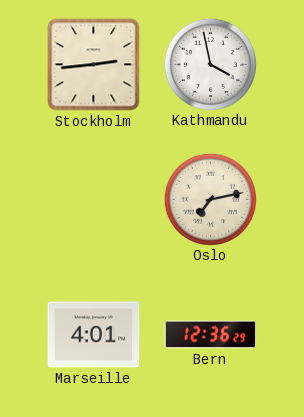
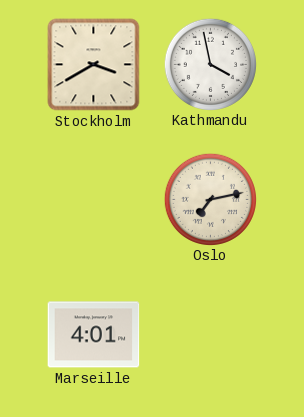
Stockholm: 2:44 -> 3:40
Bern: 12:36 -> none
